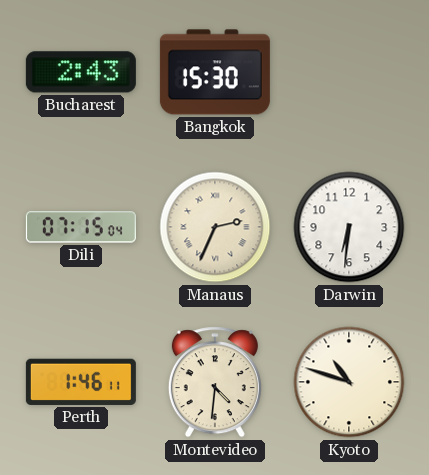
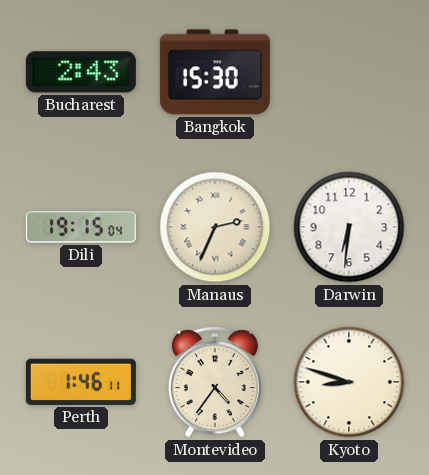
Dili: 07:15 -> 19:15
Montevideo: 4:31 -> 4:36
Kyoto: 10:48 -> 8:48
